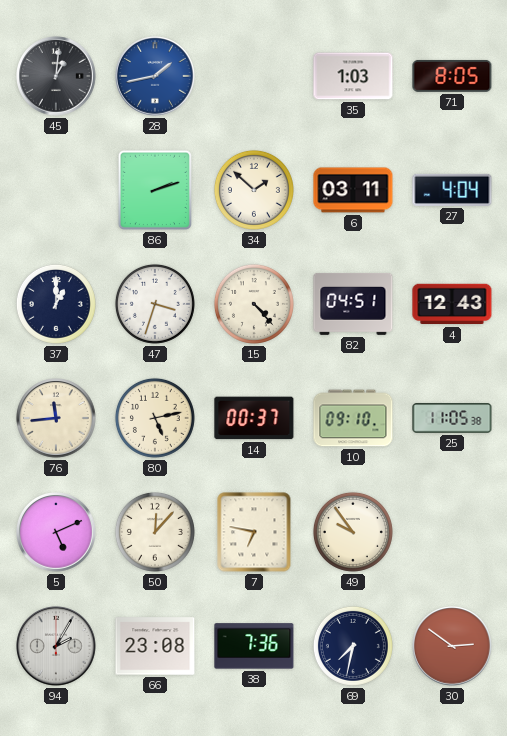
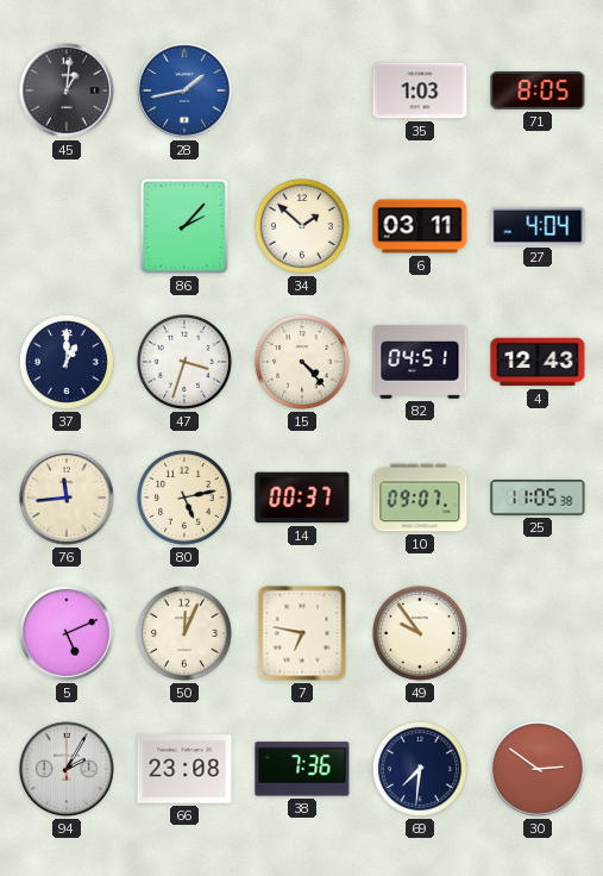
86: 2:12 -> 2:07
10: 09:10 -> 09:07
50: 12:07 -> 12:04
69: 7:32 -> 7:31
